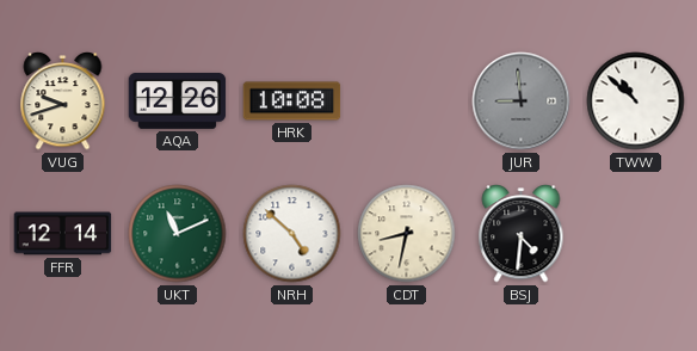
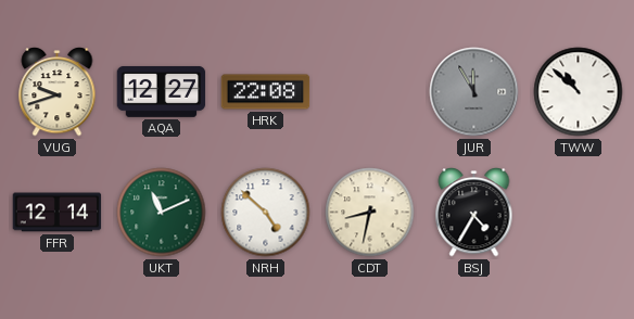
AQA: 12:26 -> 12:27
HRK: 10:08 -> 22:08
JUR: 8:59 -> 11:55
BSJ: 4:31 -> 4:35
